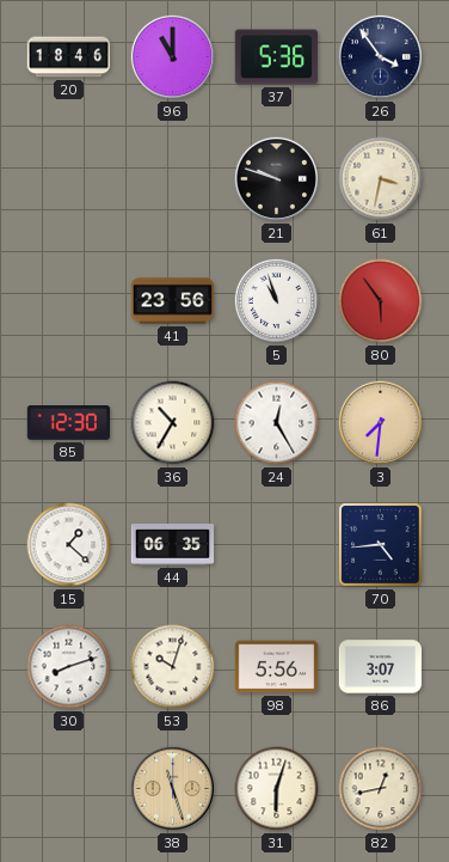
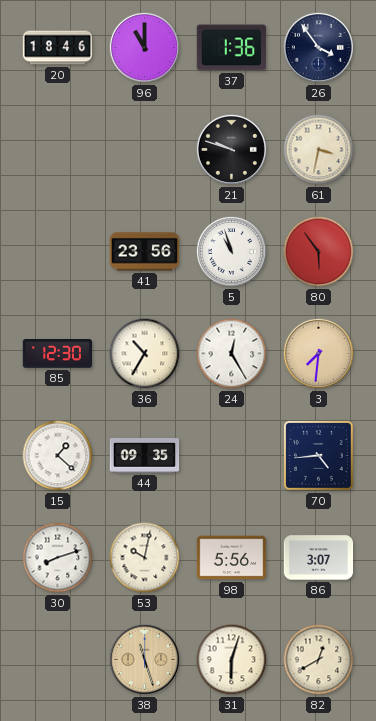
37: 5:36 -> 1:36
44: 06:35 -> 09:35
53: 10:03 -> 10:02
82: 12:43 -> 12:40
